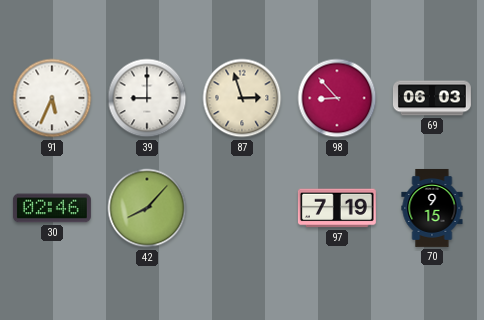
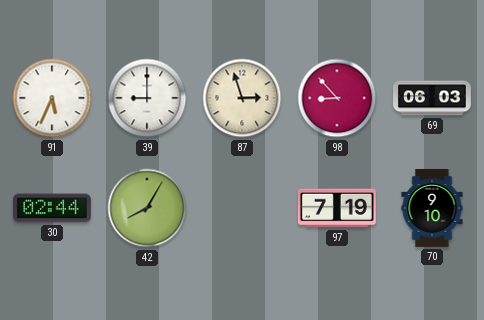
30: 02:46 -> 02:44
42: 8:07 -> 8:05
70: 9:15 -> 9:10
